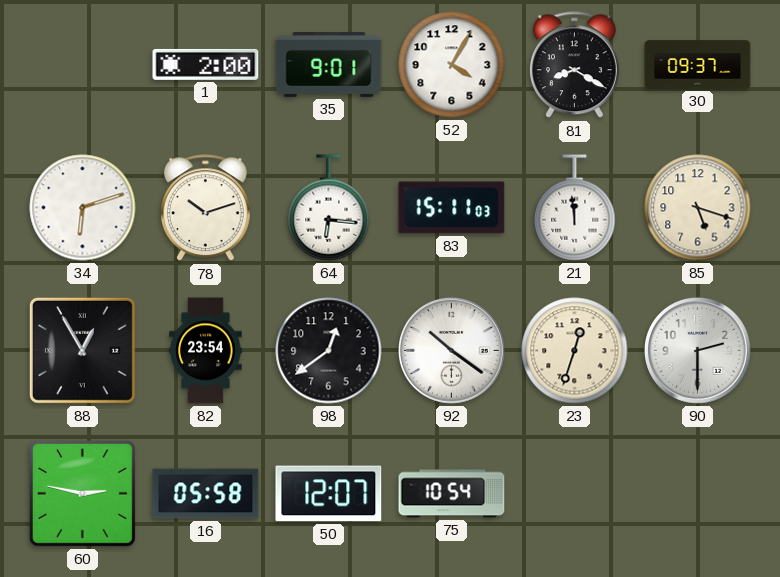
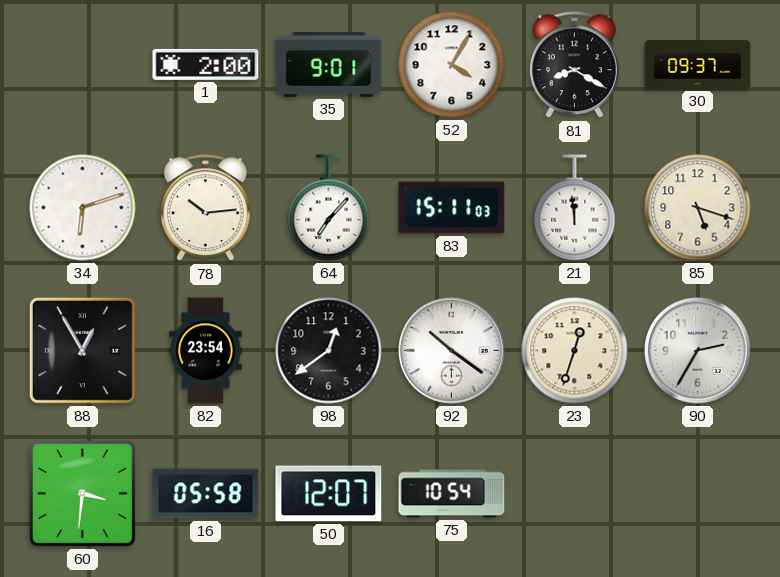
78: 10:12 -> 10:14
64: 6:16 -> 7:07
90: 2:30 -> 2:35
60: 2:47 -> 3:31
